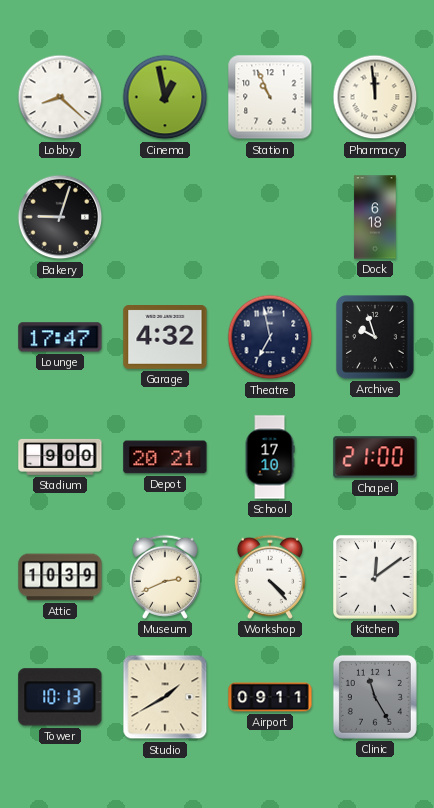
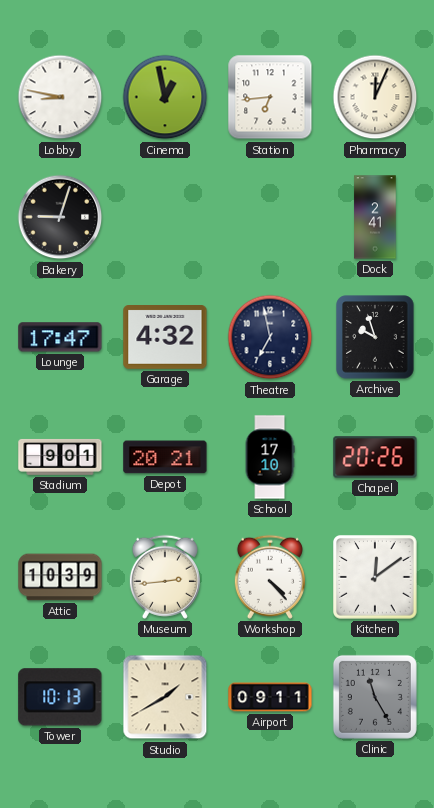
Lobby: 8:22 -> 8:47
Station: 10:56 -> 6:44
Pharmacy: 11:59 -> 12:04
Dock: 6:18 -> 2:41
Stadium: 9:00 -> 9:01
Chapel: 21:00 -> 20:26
Museum: 2:41 -> 2:44
